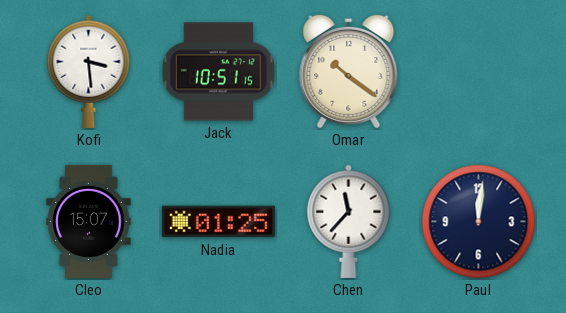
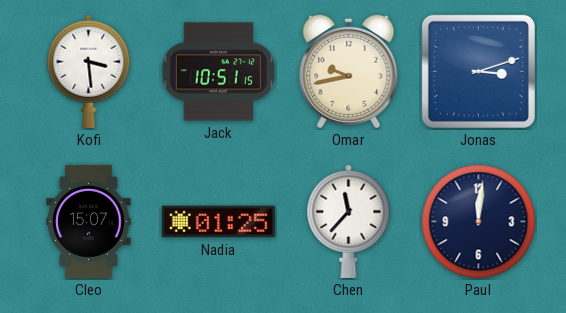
Omar: 10:21 -> 9:43
Jonas: none -> 3:12
